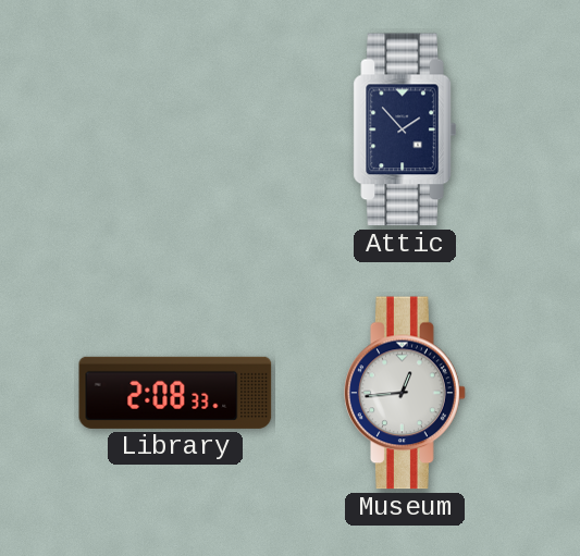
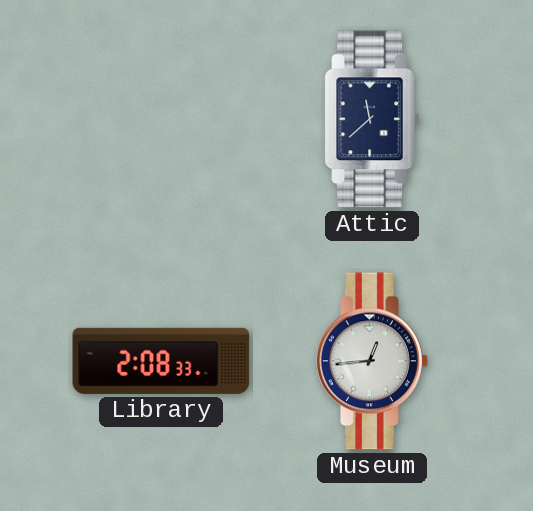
Attic: 1:53 -> 11:38
